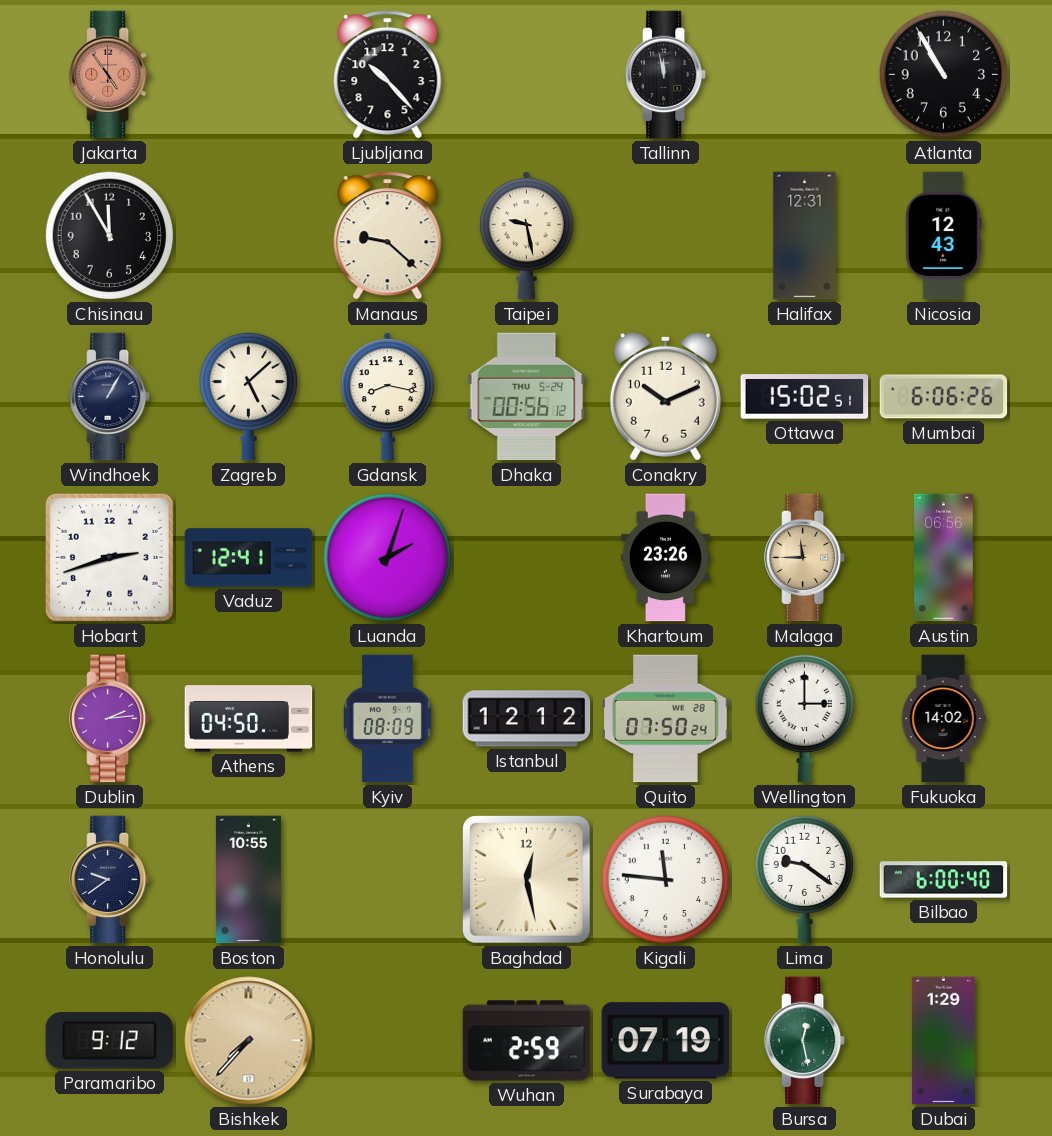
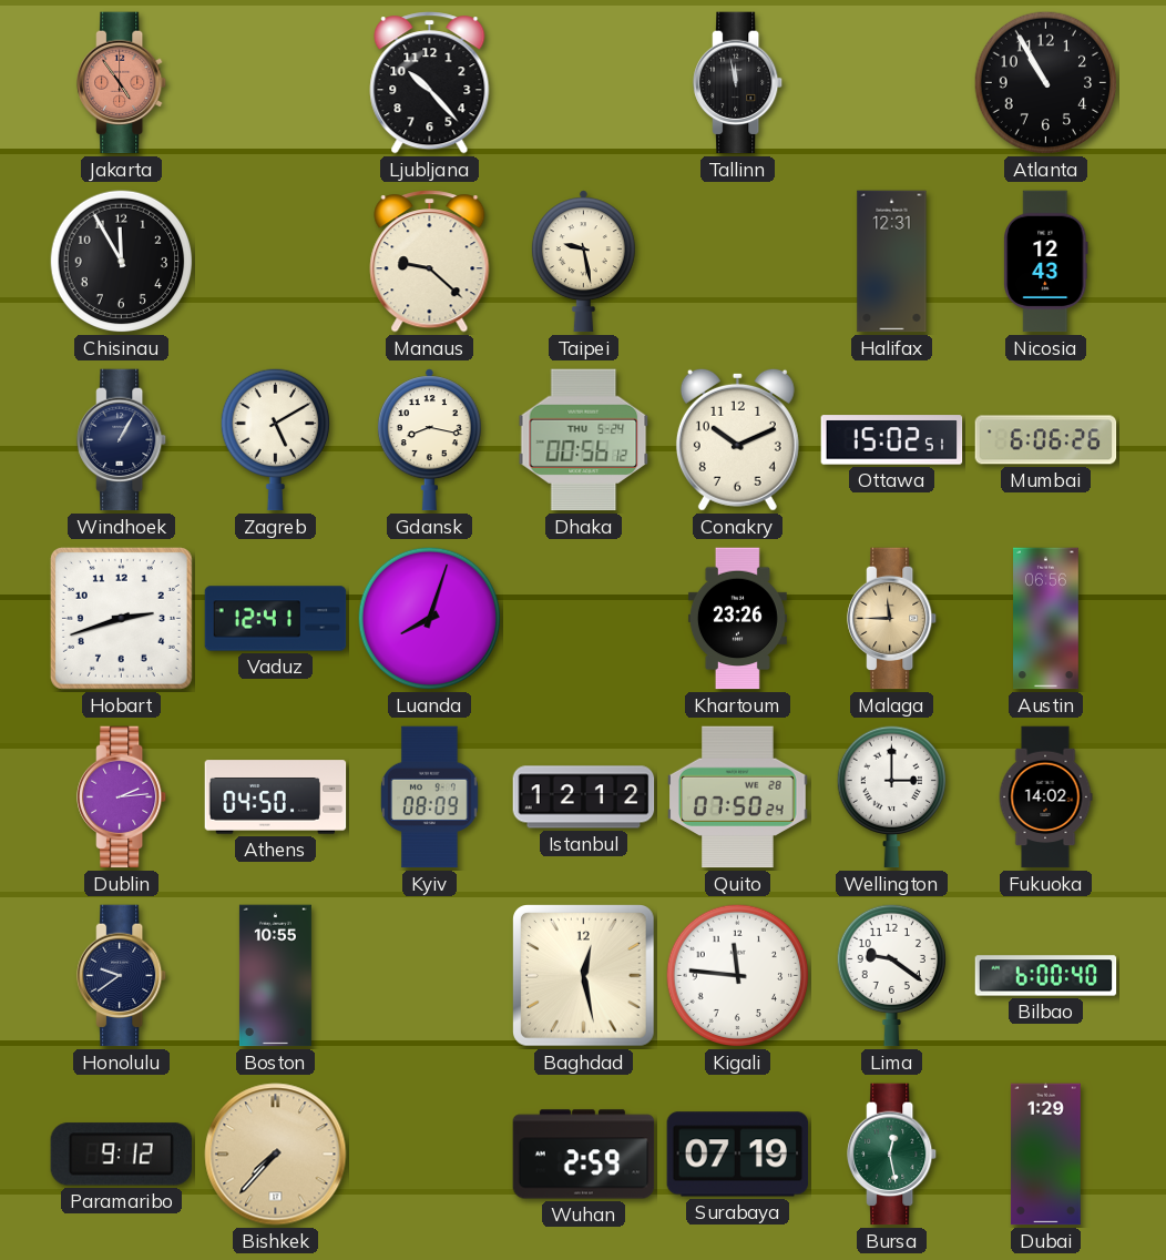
Zagreb: 5:08 -> 5:10
Luanda: 2:03 -> 8:03
